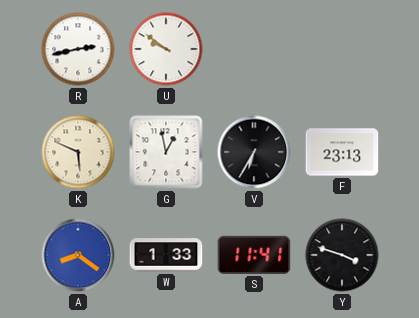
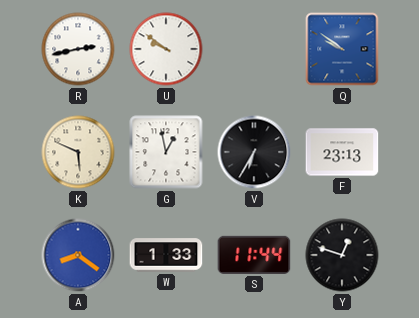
Q: none -> 9:51
S: 11:41 -> 11:44
Y: 3:48 -> 12:48
